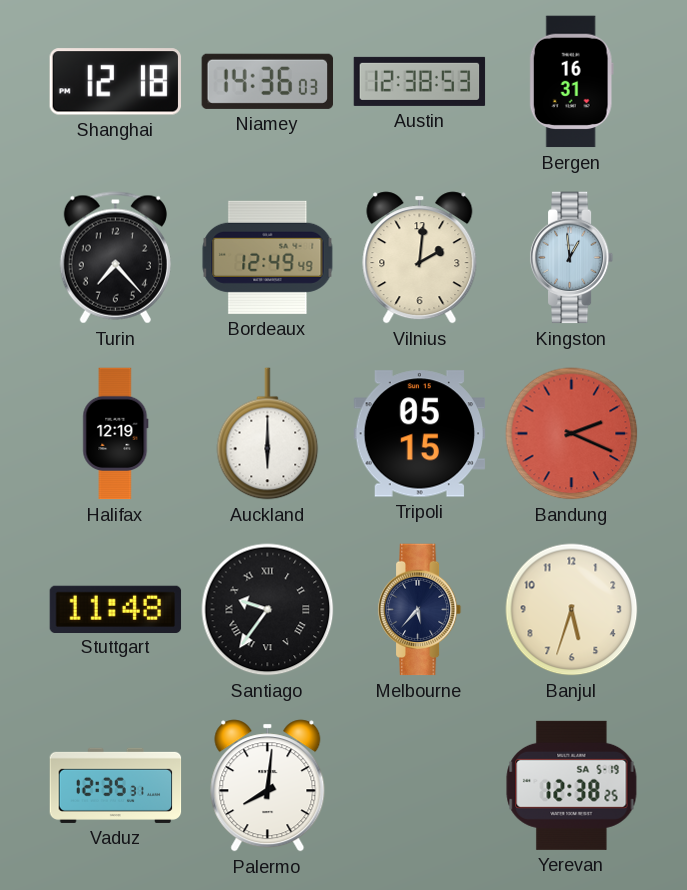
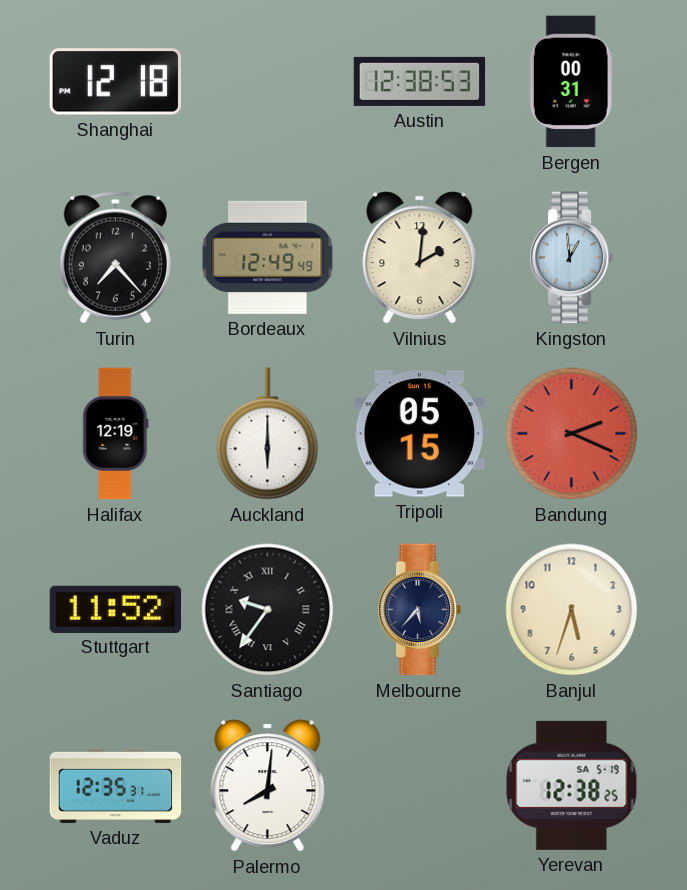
Niamey: 14:36 -> none
Bergen: 16:31 -> 00:31
Stuttgart: 11:48 -> 11:52
